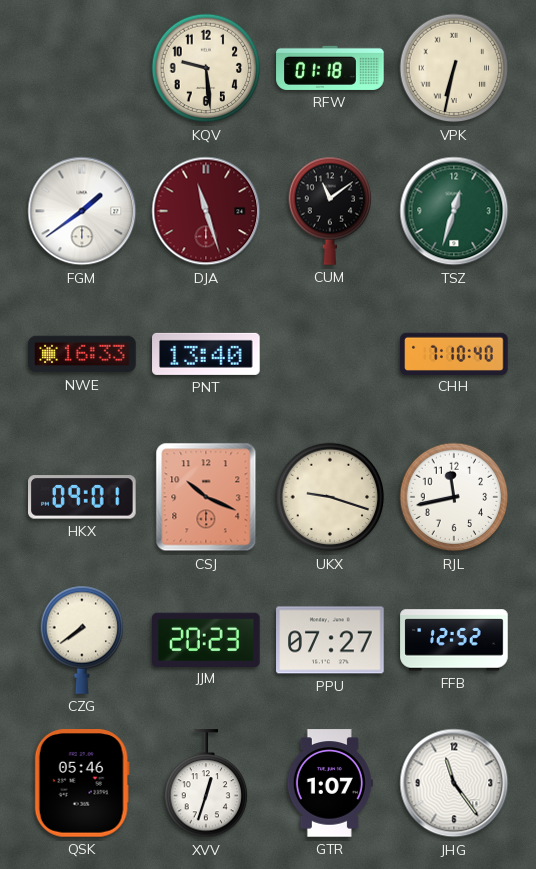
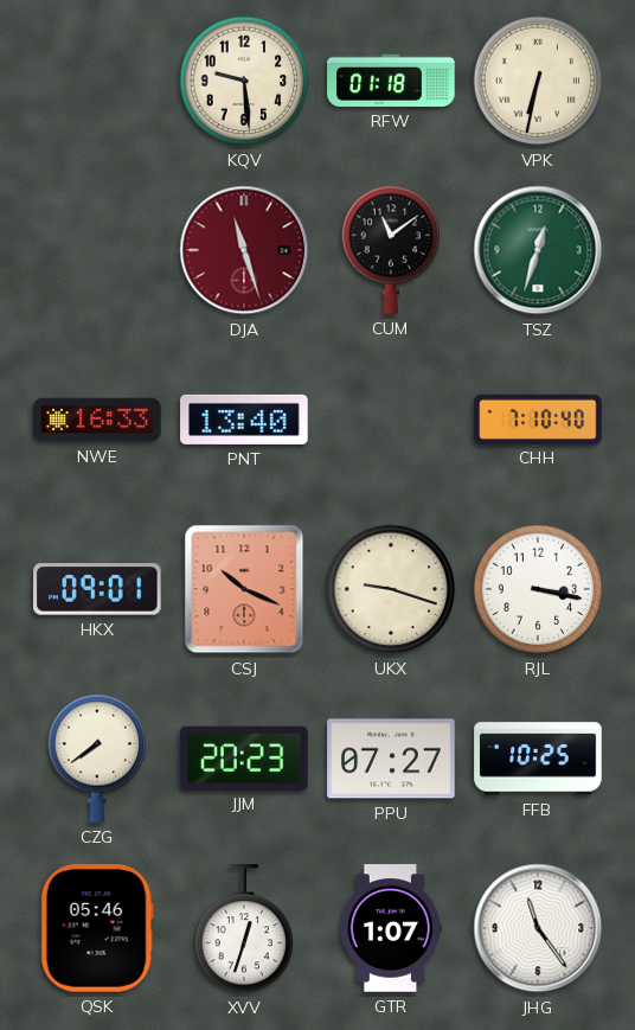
FGM: 1:39 -> none
RJL: 11:43 -> 3:17
FFB: 12:52 -> 10:25
